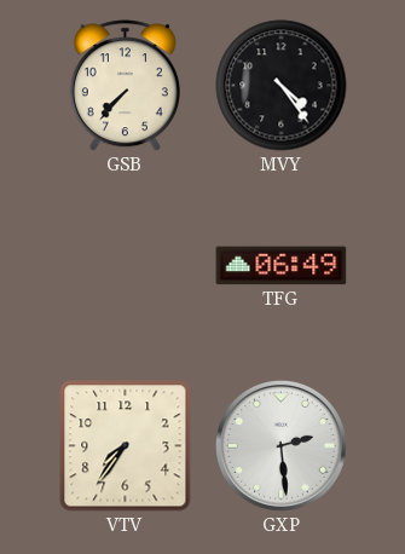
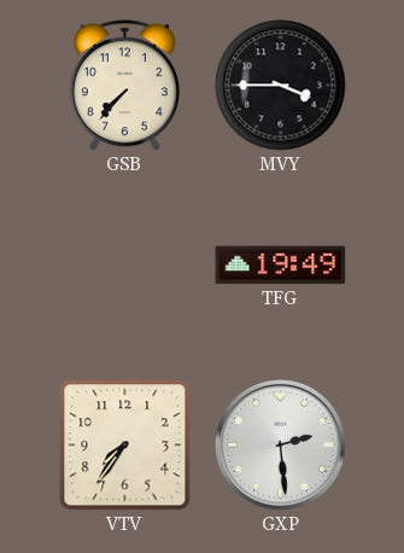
MVY: 4:24 -> 3:45
TFG: 06:49 -> 19:49
